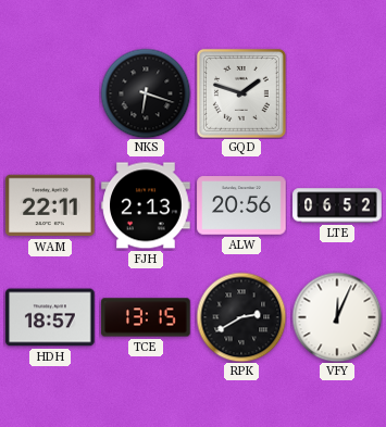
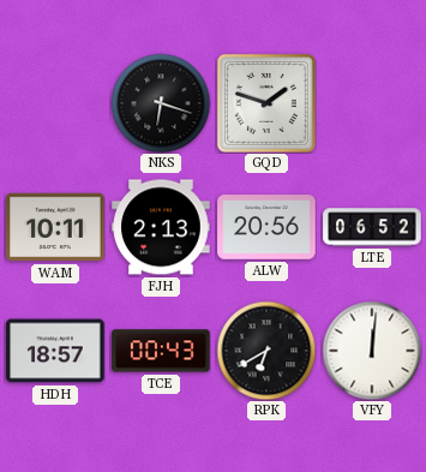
WAM: 22:11 -> 10:11
TCE: 13:15 -> 00:43
RPK: 2:40 -> 6:40
VFY: 12:04 -> 12:01
